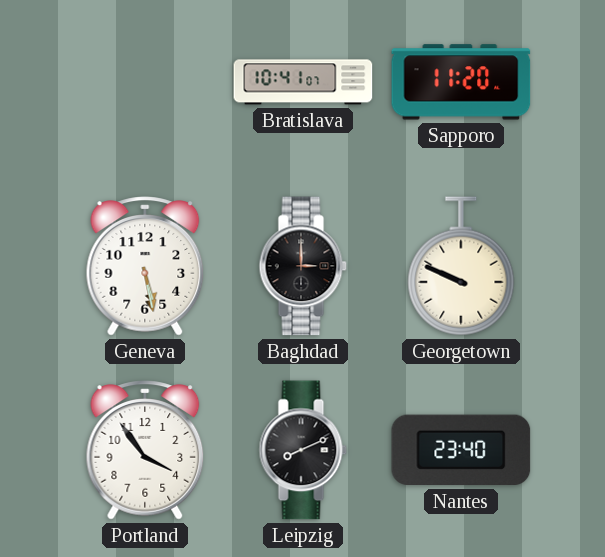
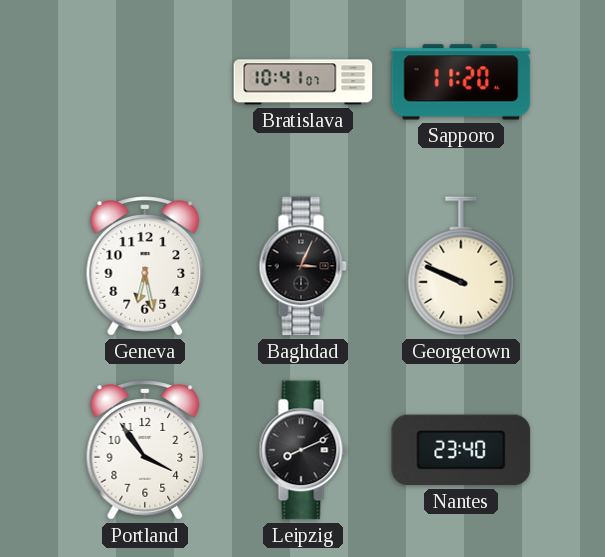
Geneva: 5:28 -> 6:28
Baghdad: 3:00 -> 3:04
